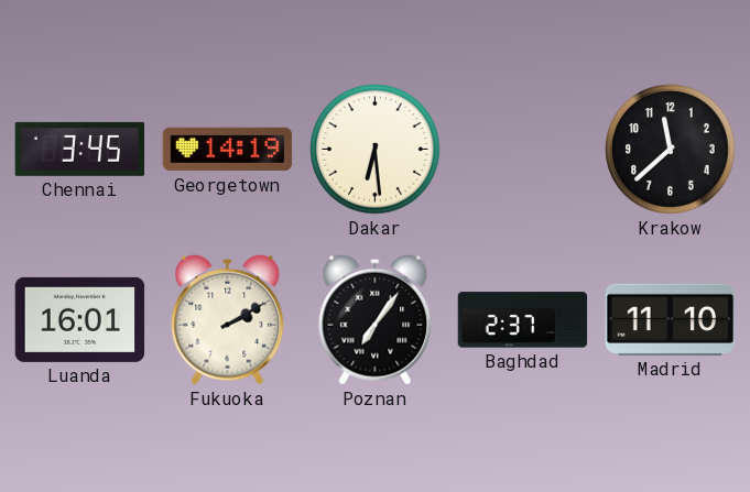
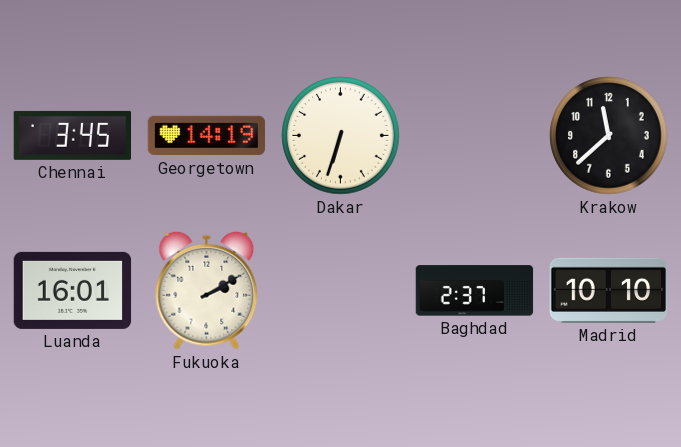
Dakar: 6:29 -> 6:33
Poznan: 7:06 -> none
Madrid: 11:10 -> 10:10
